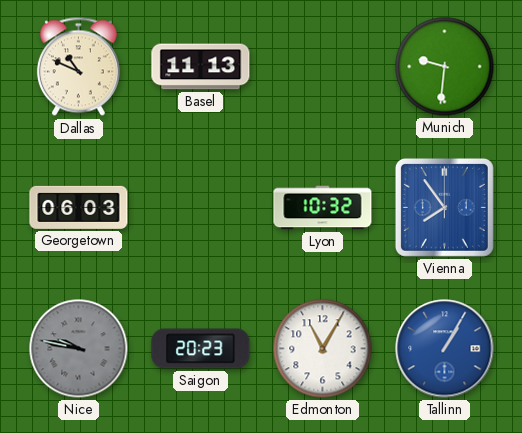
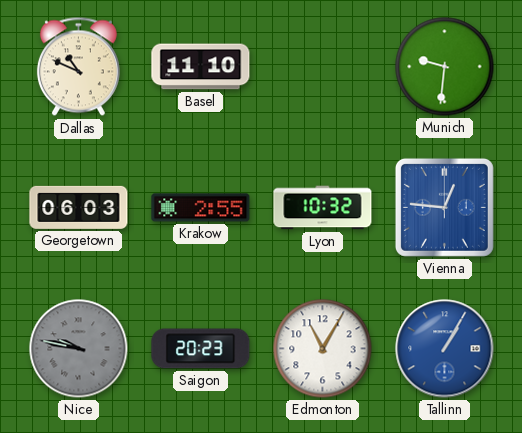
Basel: 11:13 -> 11:10
Krakow: none -> 2:55
Vienna: 7:54 -> 12:46
